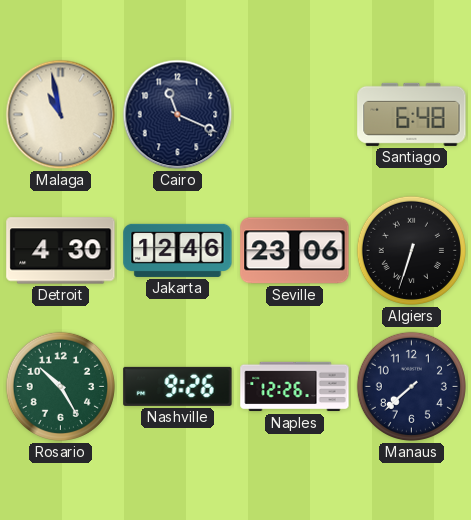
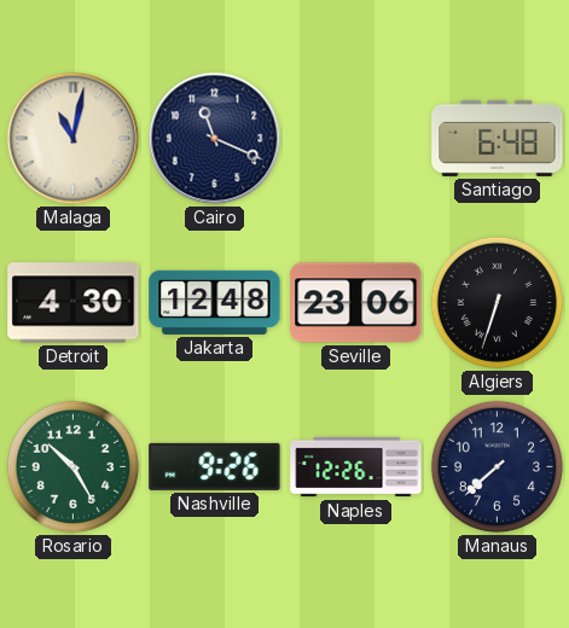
Malaga: 10:58 -> 11:02
Jakarta: 12:46 -> 12:48
